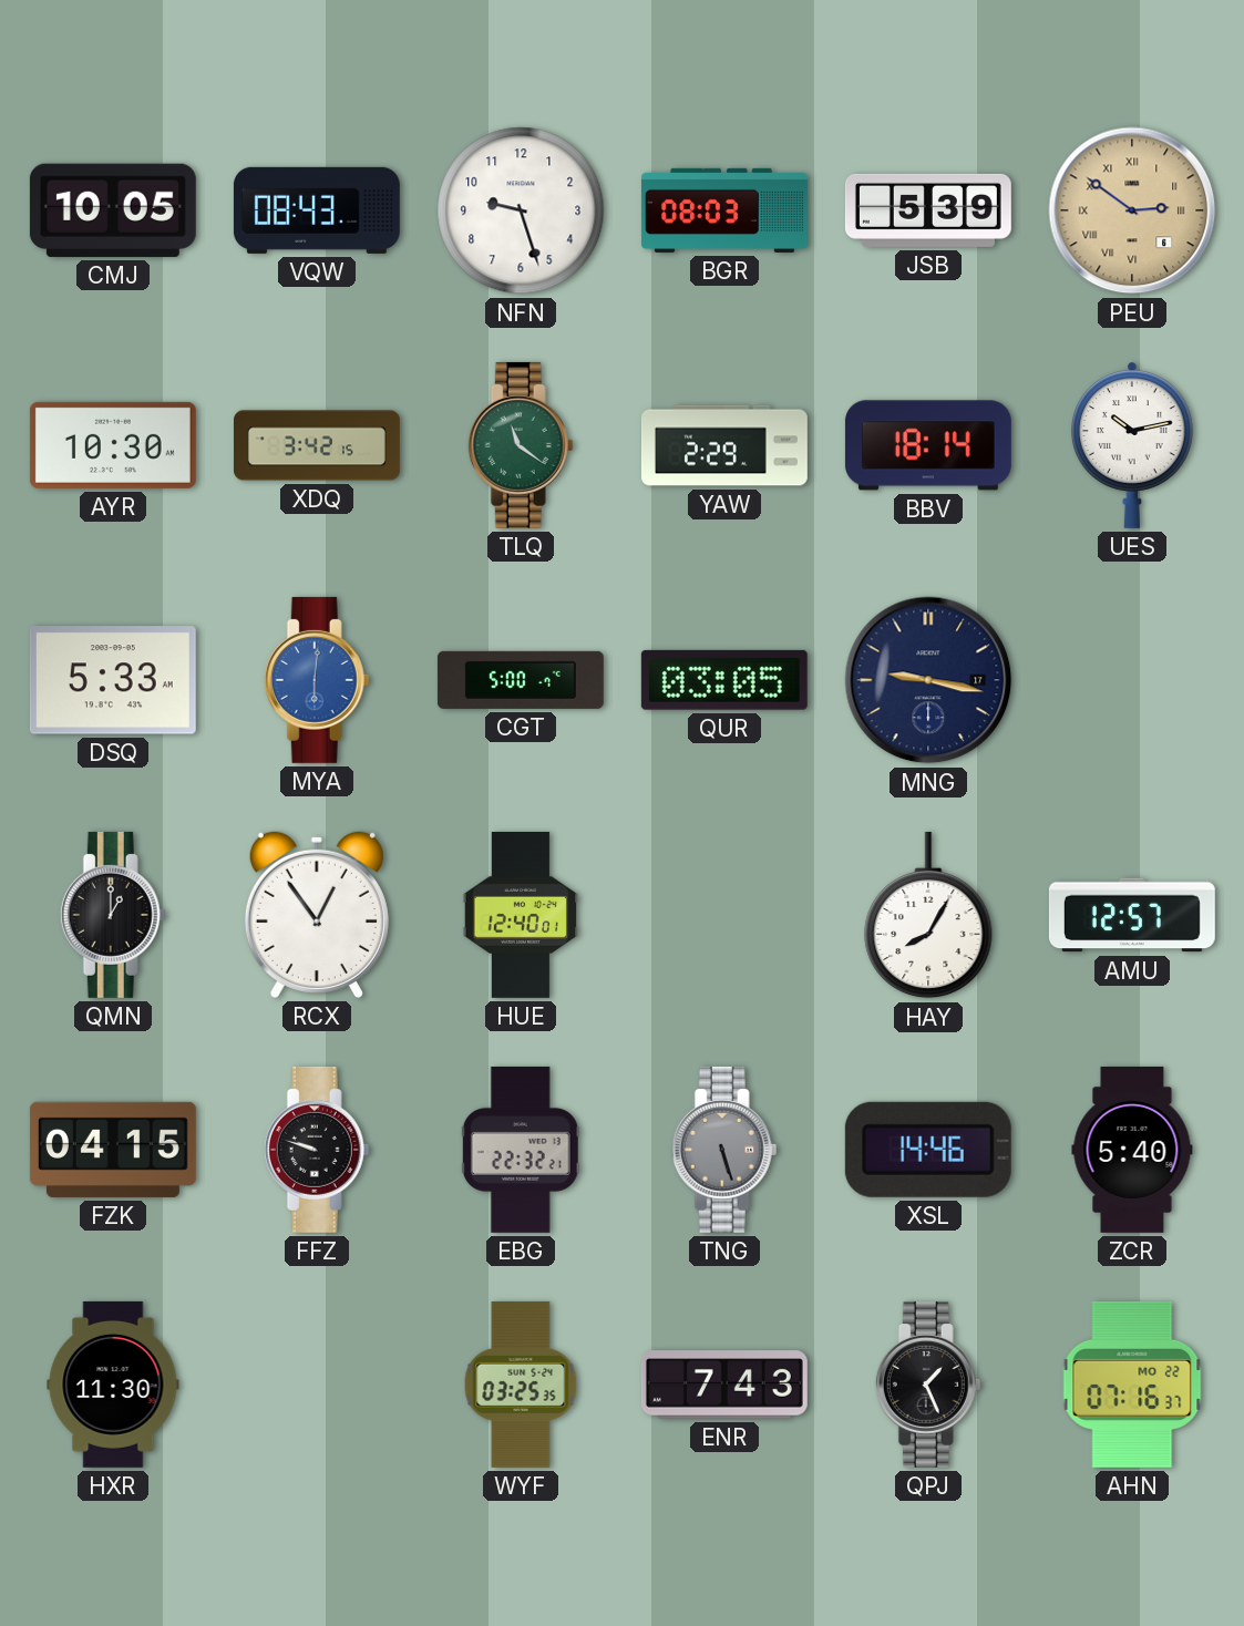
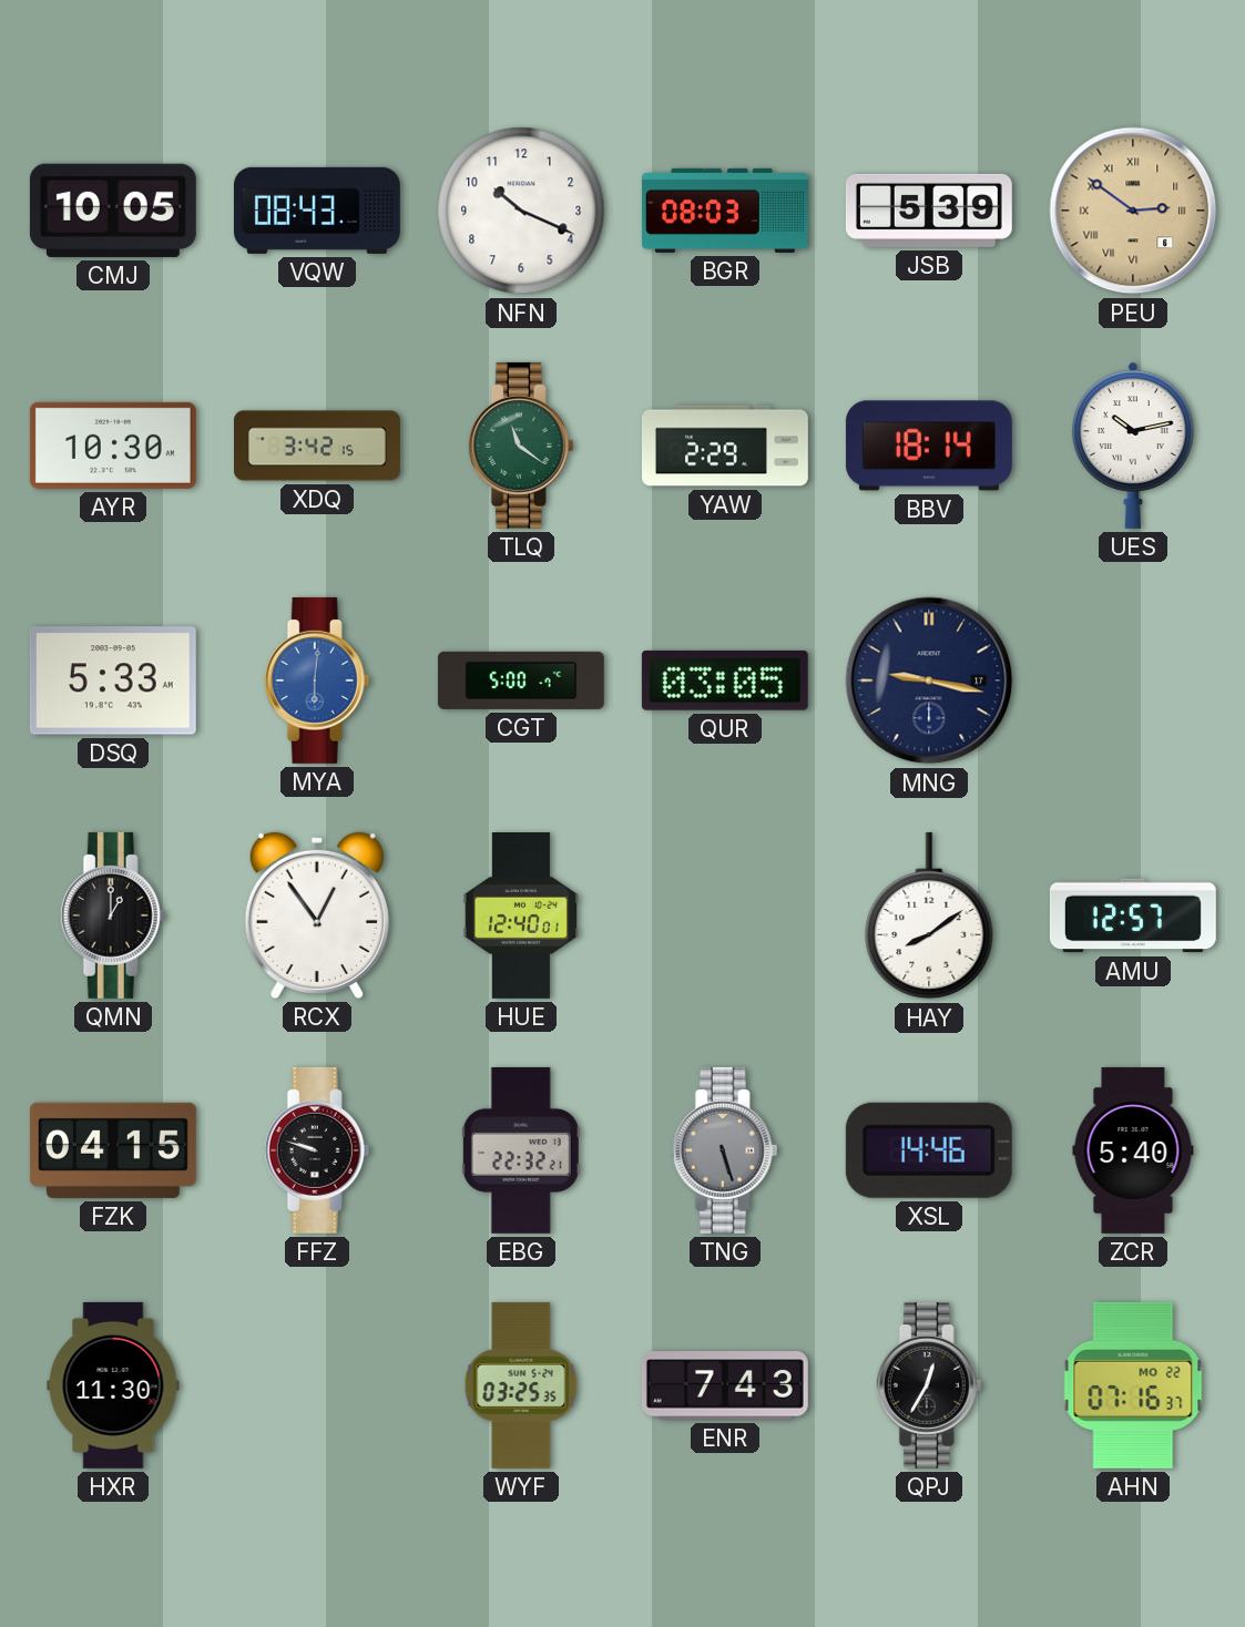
NFN: 9:27 -> 10:19
HAY: 8:05 -> 8:09
QPJ: 1:26 -> 12:35
